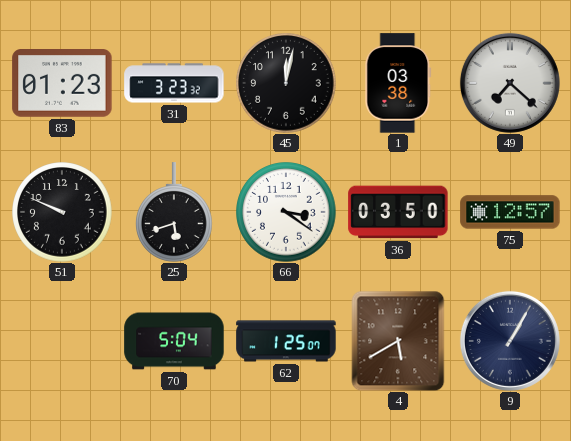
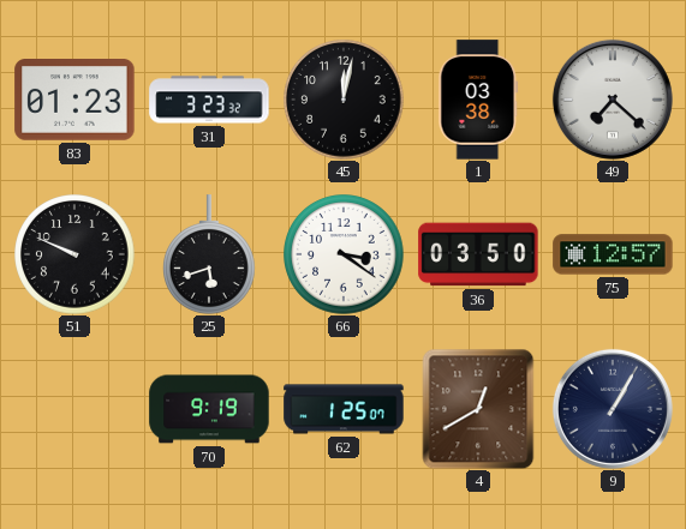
70: 5:04 -> 9:19
4: 5:40 -> 12:40
